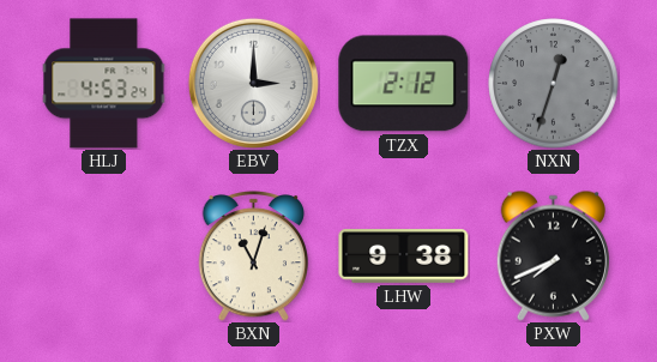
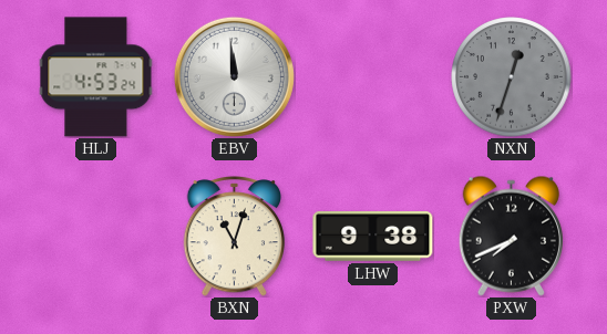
EBV: 3:00 -> 11:59
TZX: 2:12 -> none
